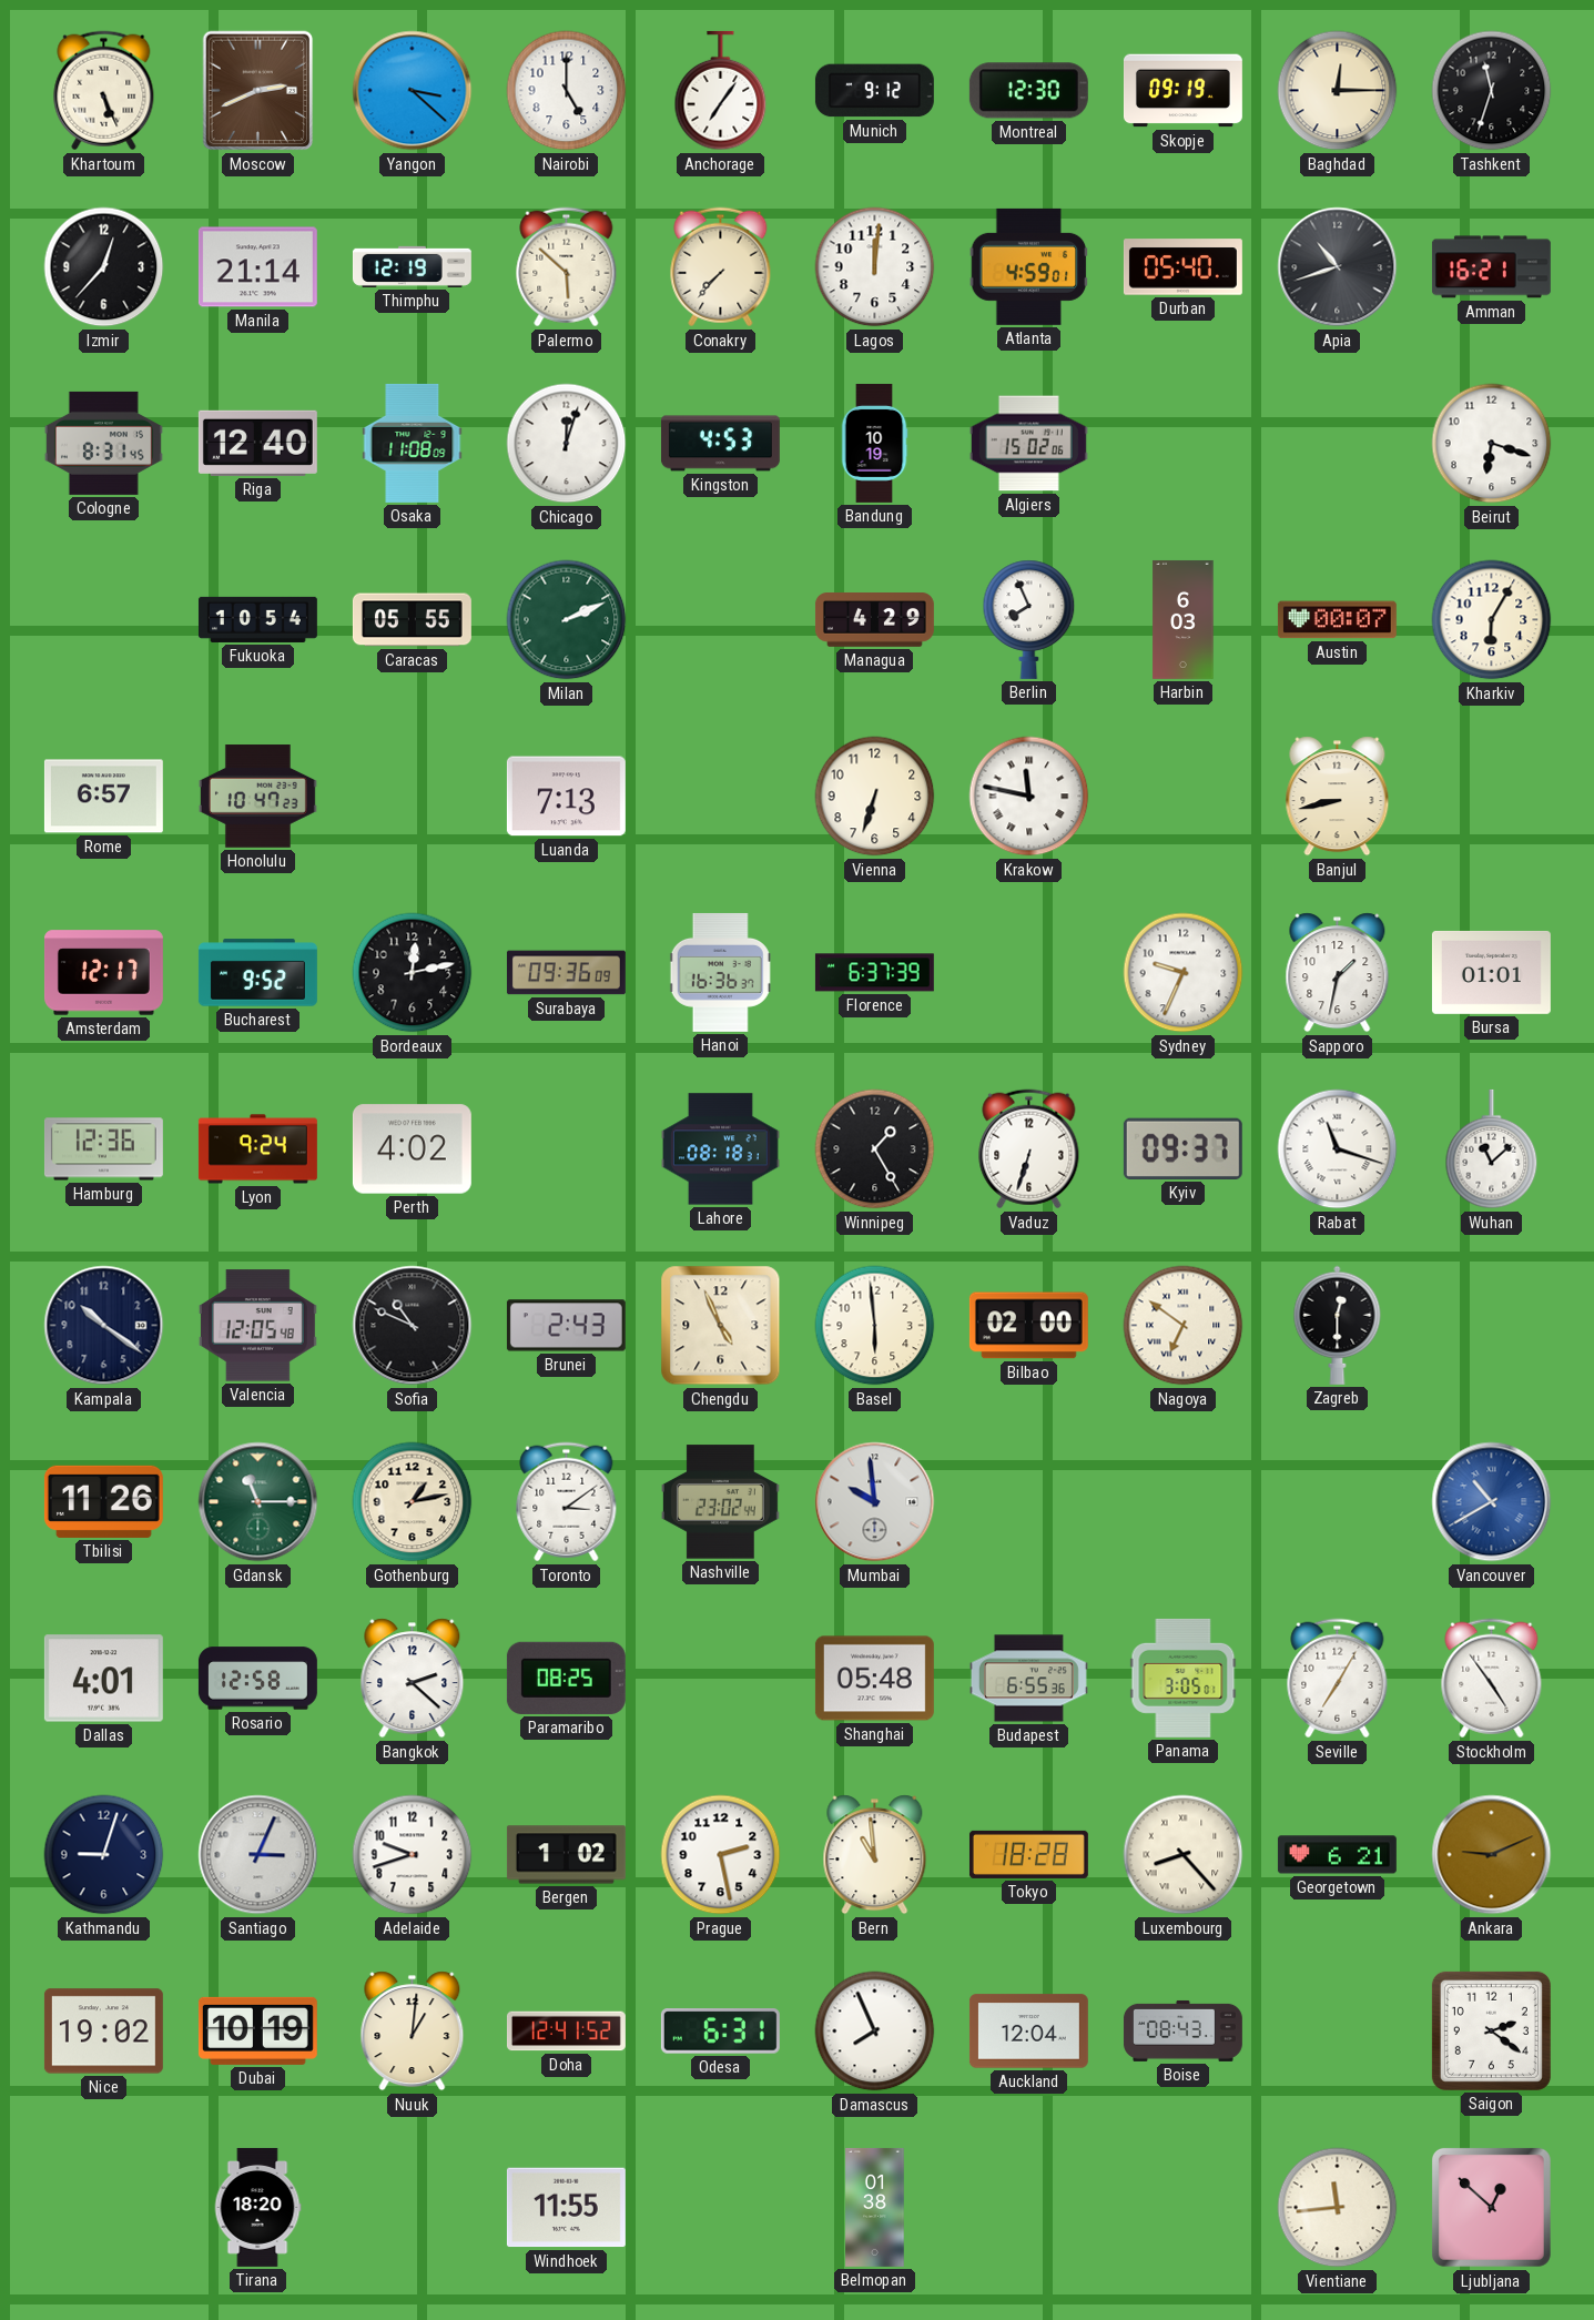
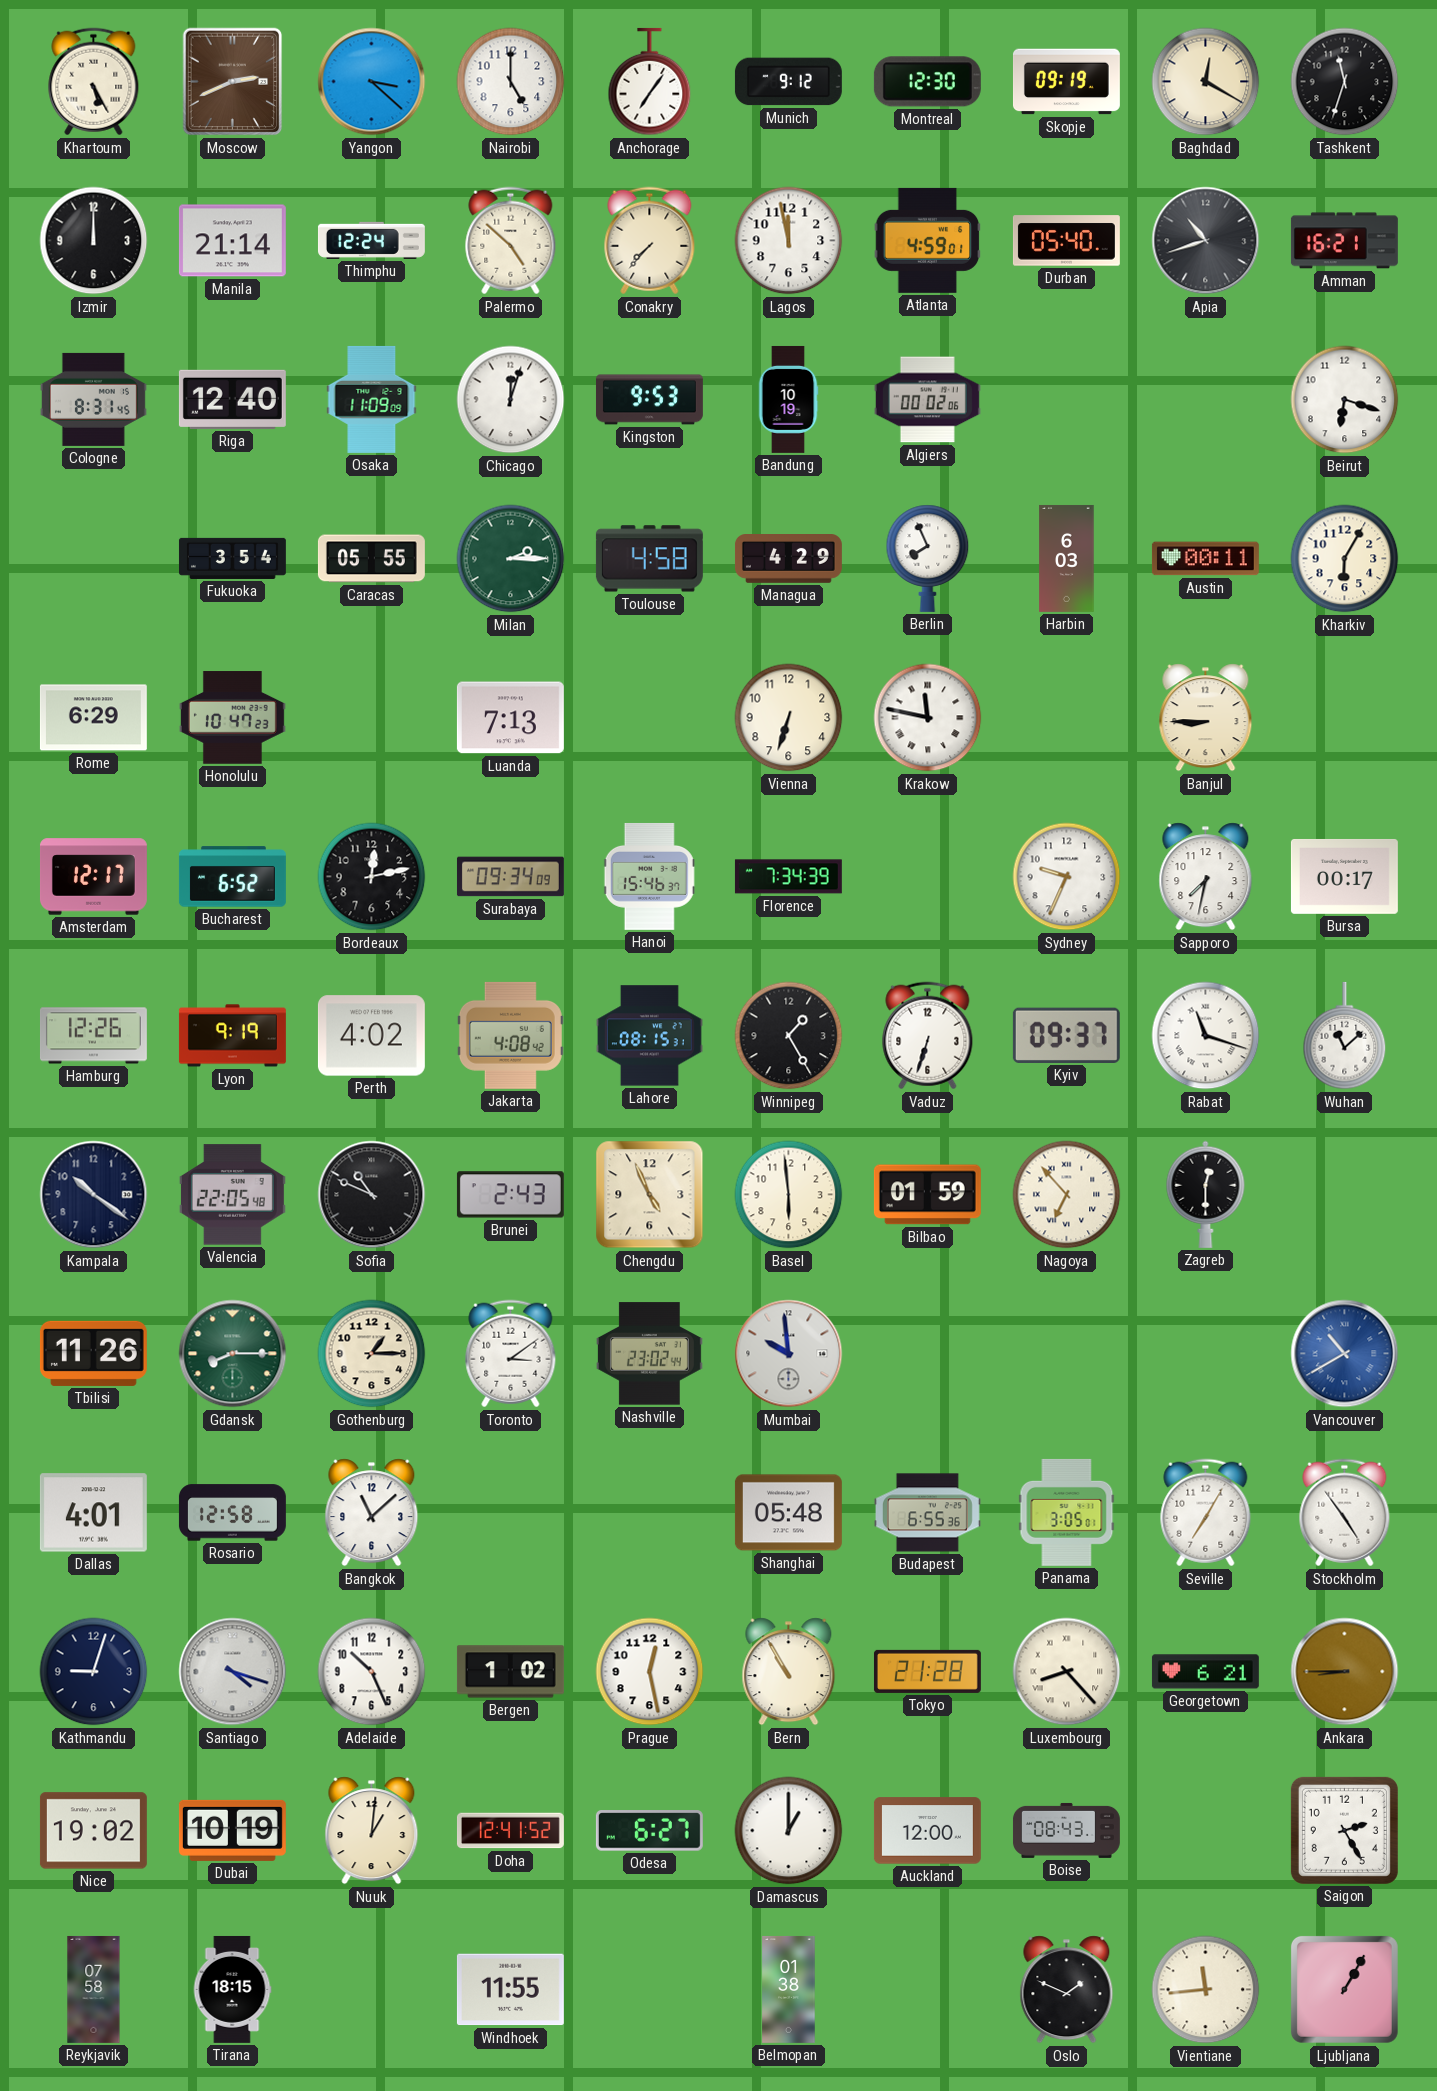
Khartoum: 5:26 -> 5:25
Baghdad: 12:15 -> 12:20
Izmir: 12:37 -> 12:00
Thimphu: 12:19 -> 12:24
Palermo: 5:52 -> 4:52
Lagos: 12:01 -> 11:58
Osaka: 11:08 -> 11:09
Kingston: 4:53 -> 9:53
Algiers: 15:02 -> 00:02
Fukuoka: 10:54 -> 3:54
Milan: 2:11 -> 2:15
Toulouse: none -> 4:58
Austin: 00:07 -> 00:11
Rome: 6:57 -> 6:29
Banjul: 8:43 -> 8:45
Bucharest: 9:52 -> 6:52
Surabaya: 09:36 -> 09:34
Hanoi: 16:36 -> 15:46
Florence: 6:37 -> 7:34
Sapporo: 1:32 -> 7:32
Bursa: 01:01 -> 00:17
Hamburg: 12:36 -> 12:26
Lyon: 9:24 -> 9:19
Jakarta: none -> 4:08
Lahore: 08:18 -> 08:15
Valencia: 12:05 -> 22:05
Bilbao: 02:00 -> 01:59
Nagoya: 6:51 -> 6:53
Gdansk: 11:15 -> 8:15
Gothenburg: 1:13 -> 1:15
Bangkok: 2:22 -> 11:08
Paramaribo: 08:25 -> none
Santiago: 3:04 -> 4:18
Adelaide: 9:42 -> 10:26
Prague: 2:28 -> 12:28
Bern: 10:59 -> 10:55
Tokyo: 18:28 -> 21:28
Ankara: 9:11 -> 8:45
Odesa: 6:31 -> 6:27
Damascus: 7:56 -> 1:00
Auckland: 12:04 -> 12:00
Saigon: 2:21 -> 2:25
Reykjavik: none -> 07:58
Tirana: 18:20 -> 18:15
Oslo: none -> 1:49
Ljubljana: 12:52 -> 1:05
